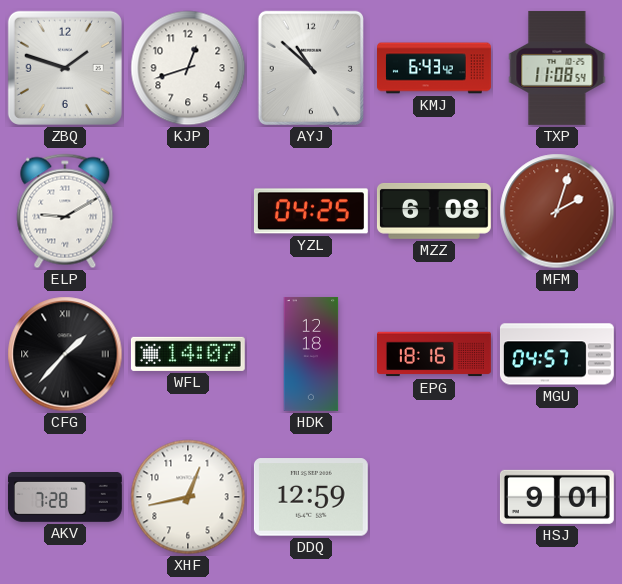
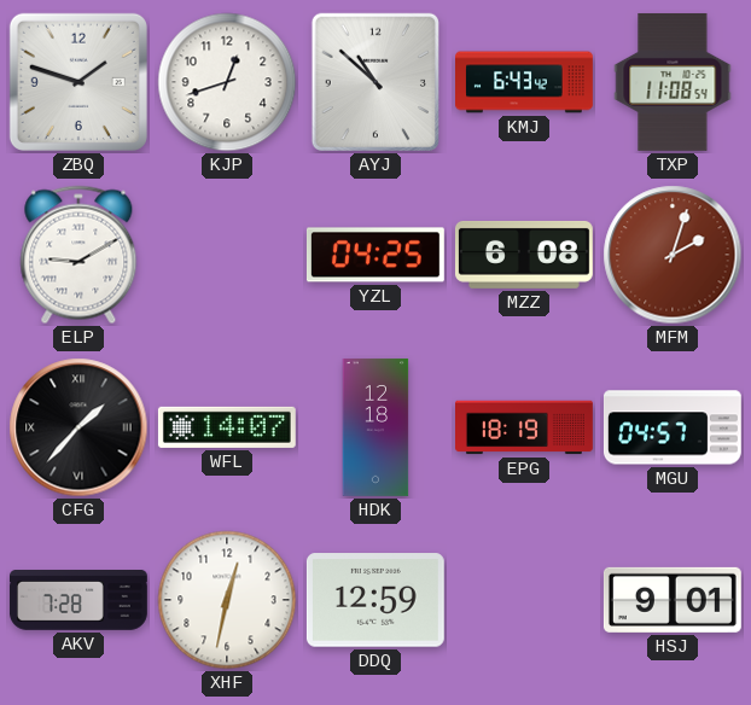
EPG: 18:16 -> 18:19
XHF: 12:43 -> 12:32
